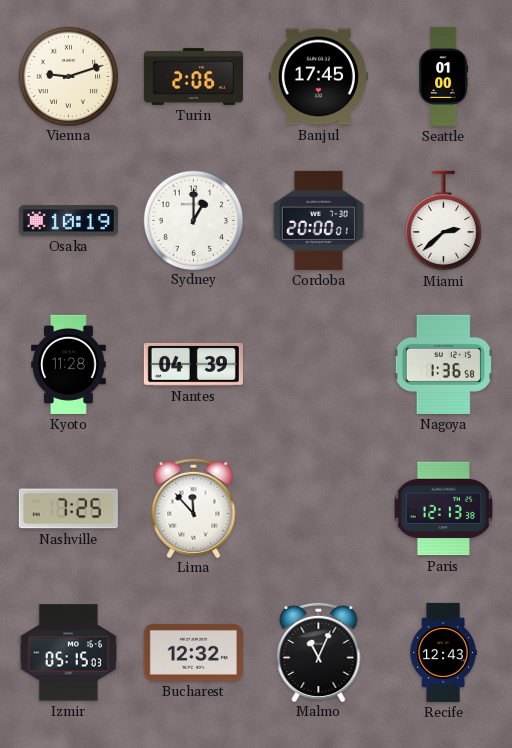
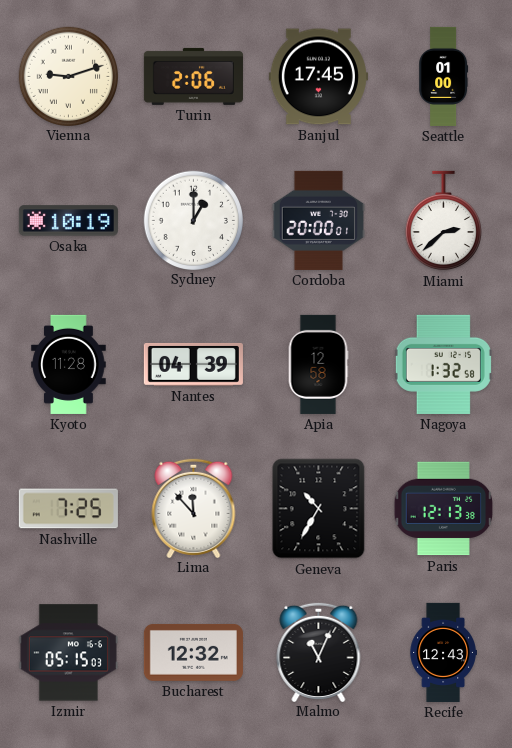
Apia: none -> 12:58
Nagoya: 1:36 -> 1:32
Geneva: none -> 10:35
